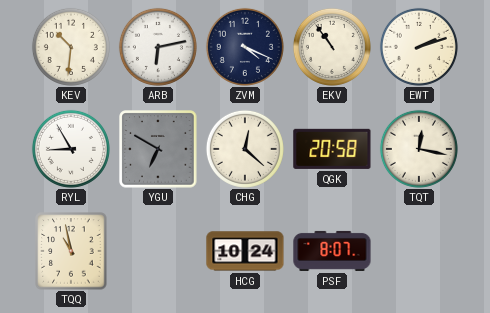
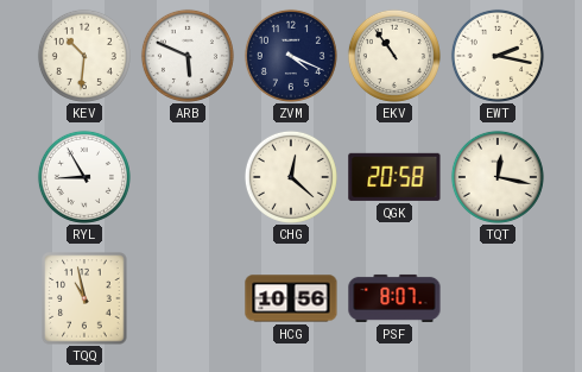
ARB: 6:13 -> 5:49
EWT: 2:12 -> 2:17
YGU: 6:50 -> none
HCG: 10:24 -> 10:56
